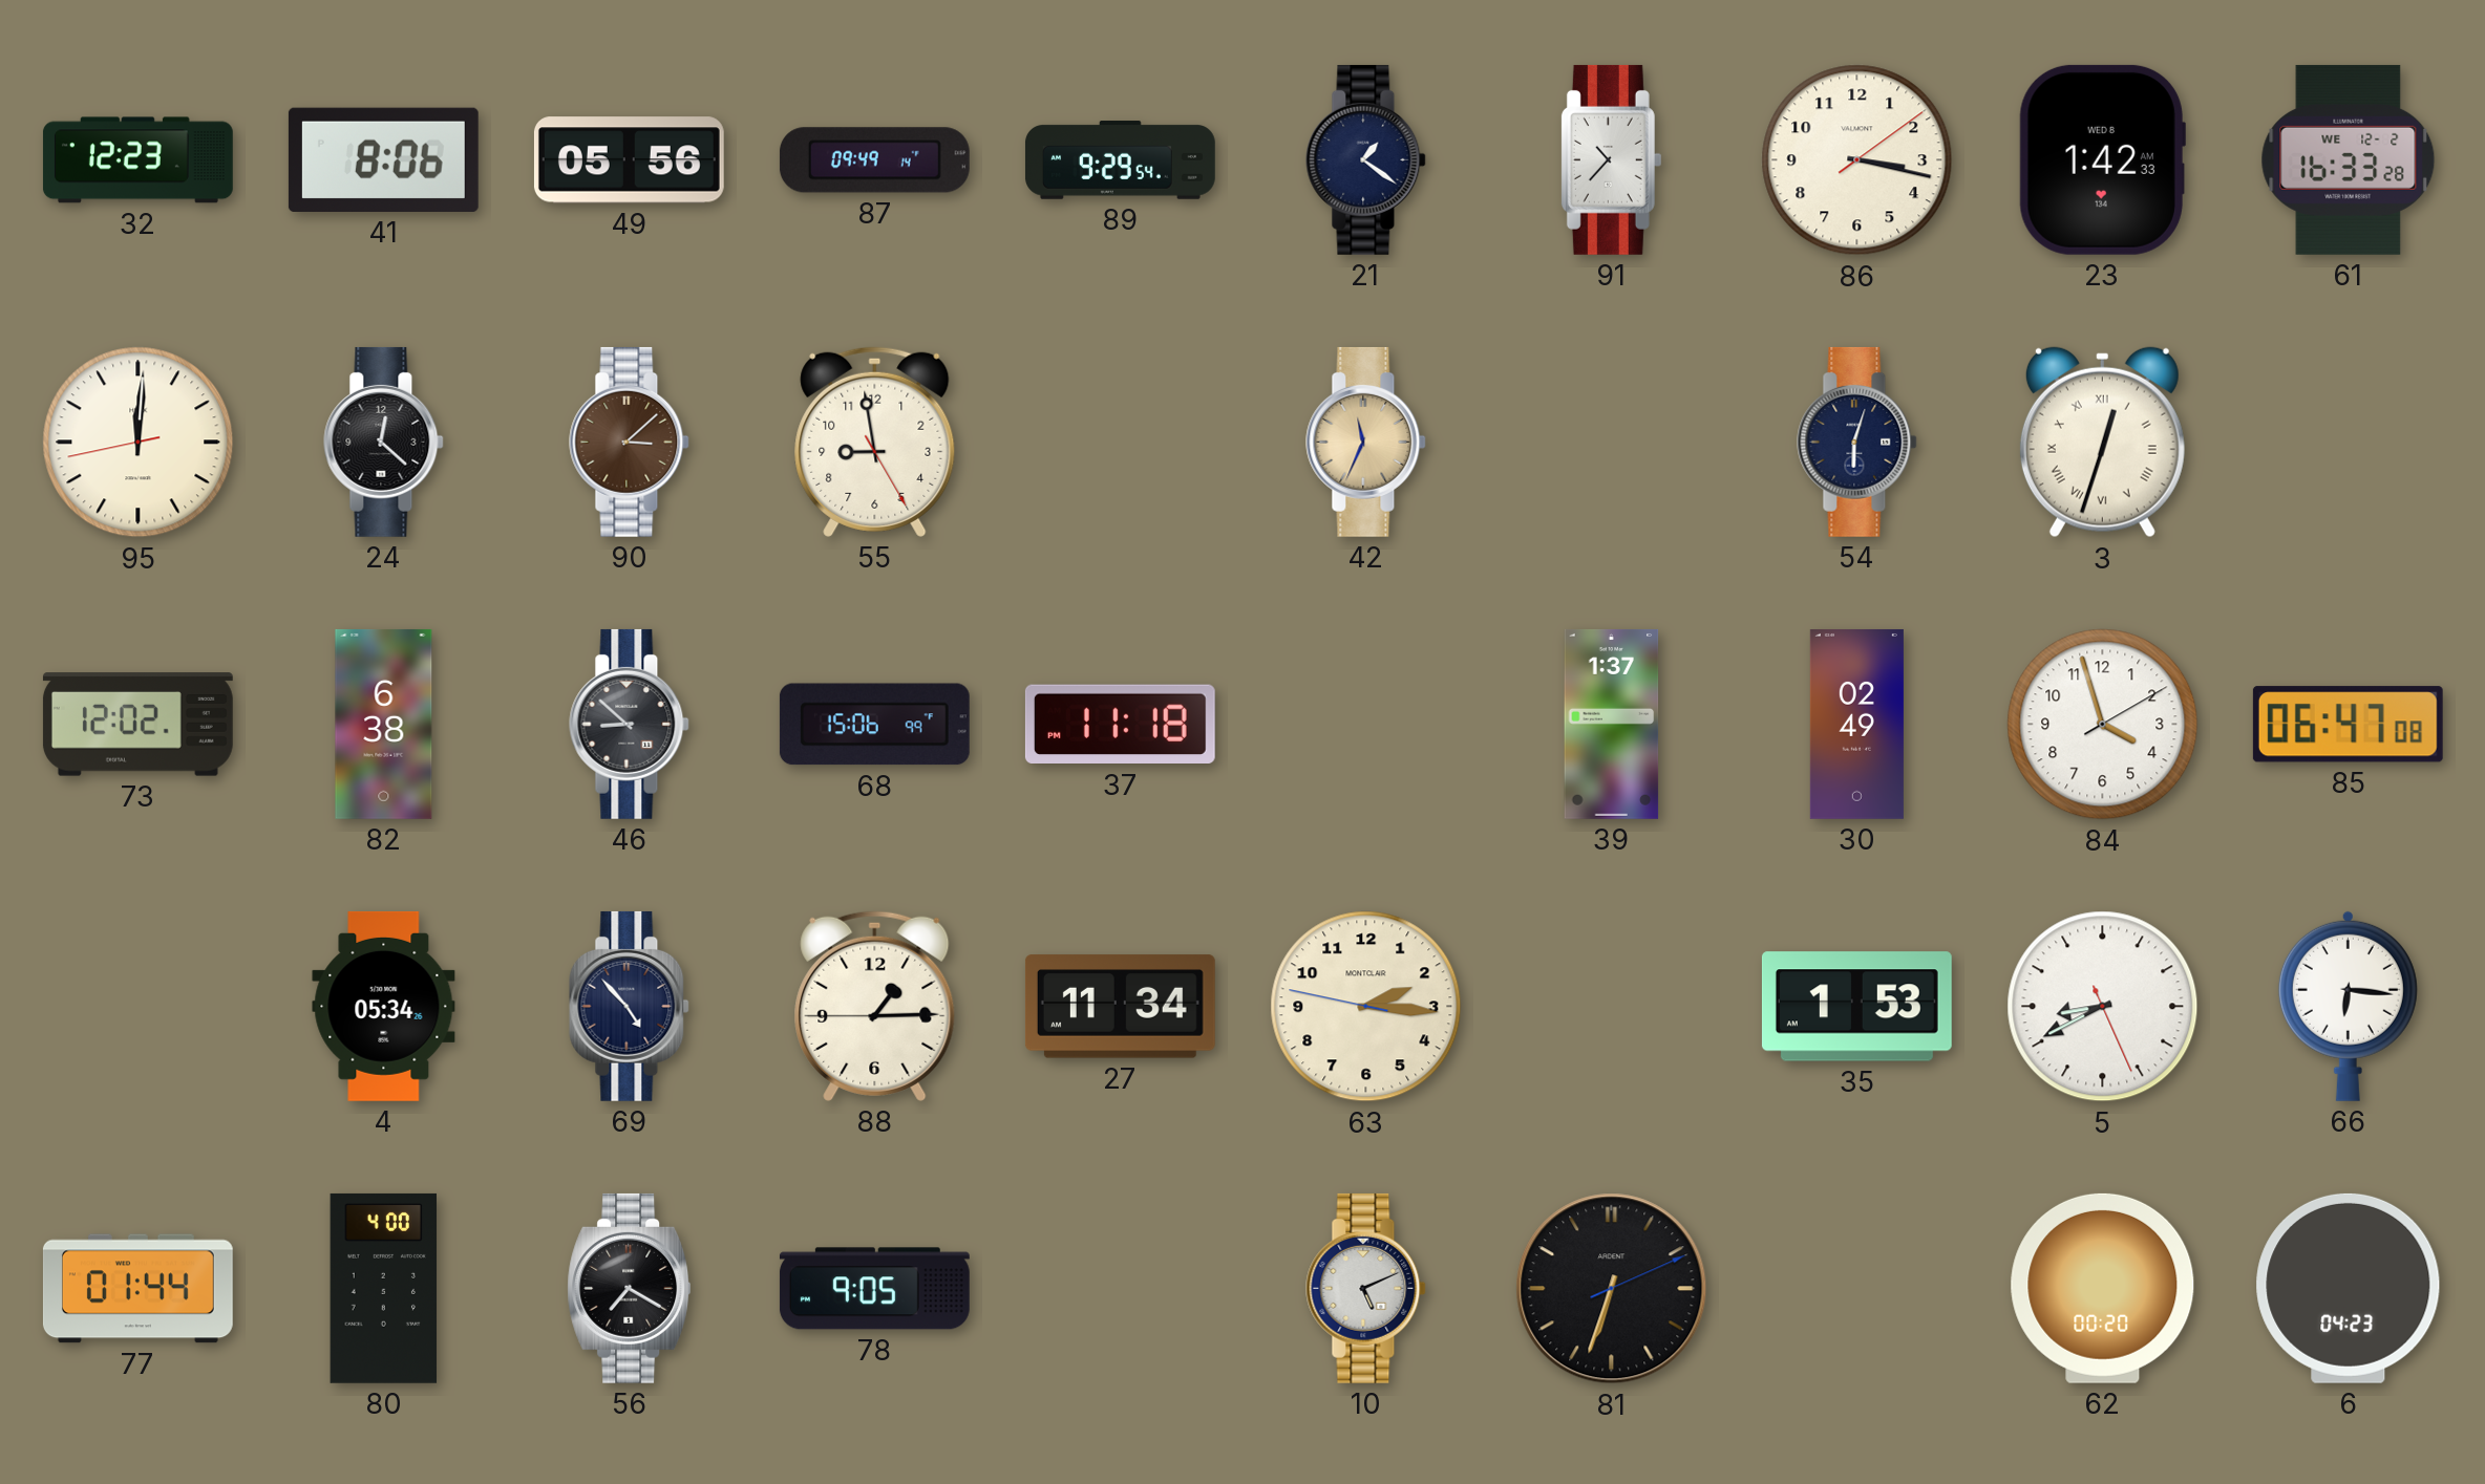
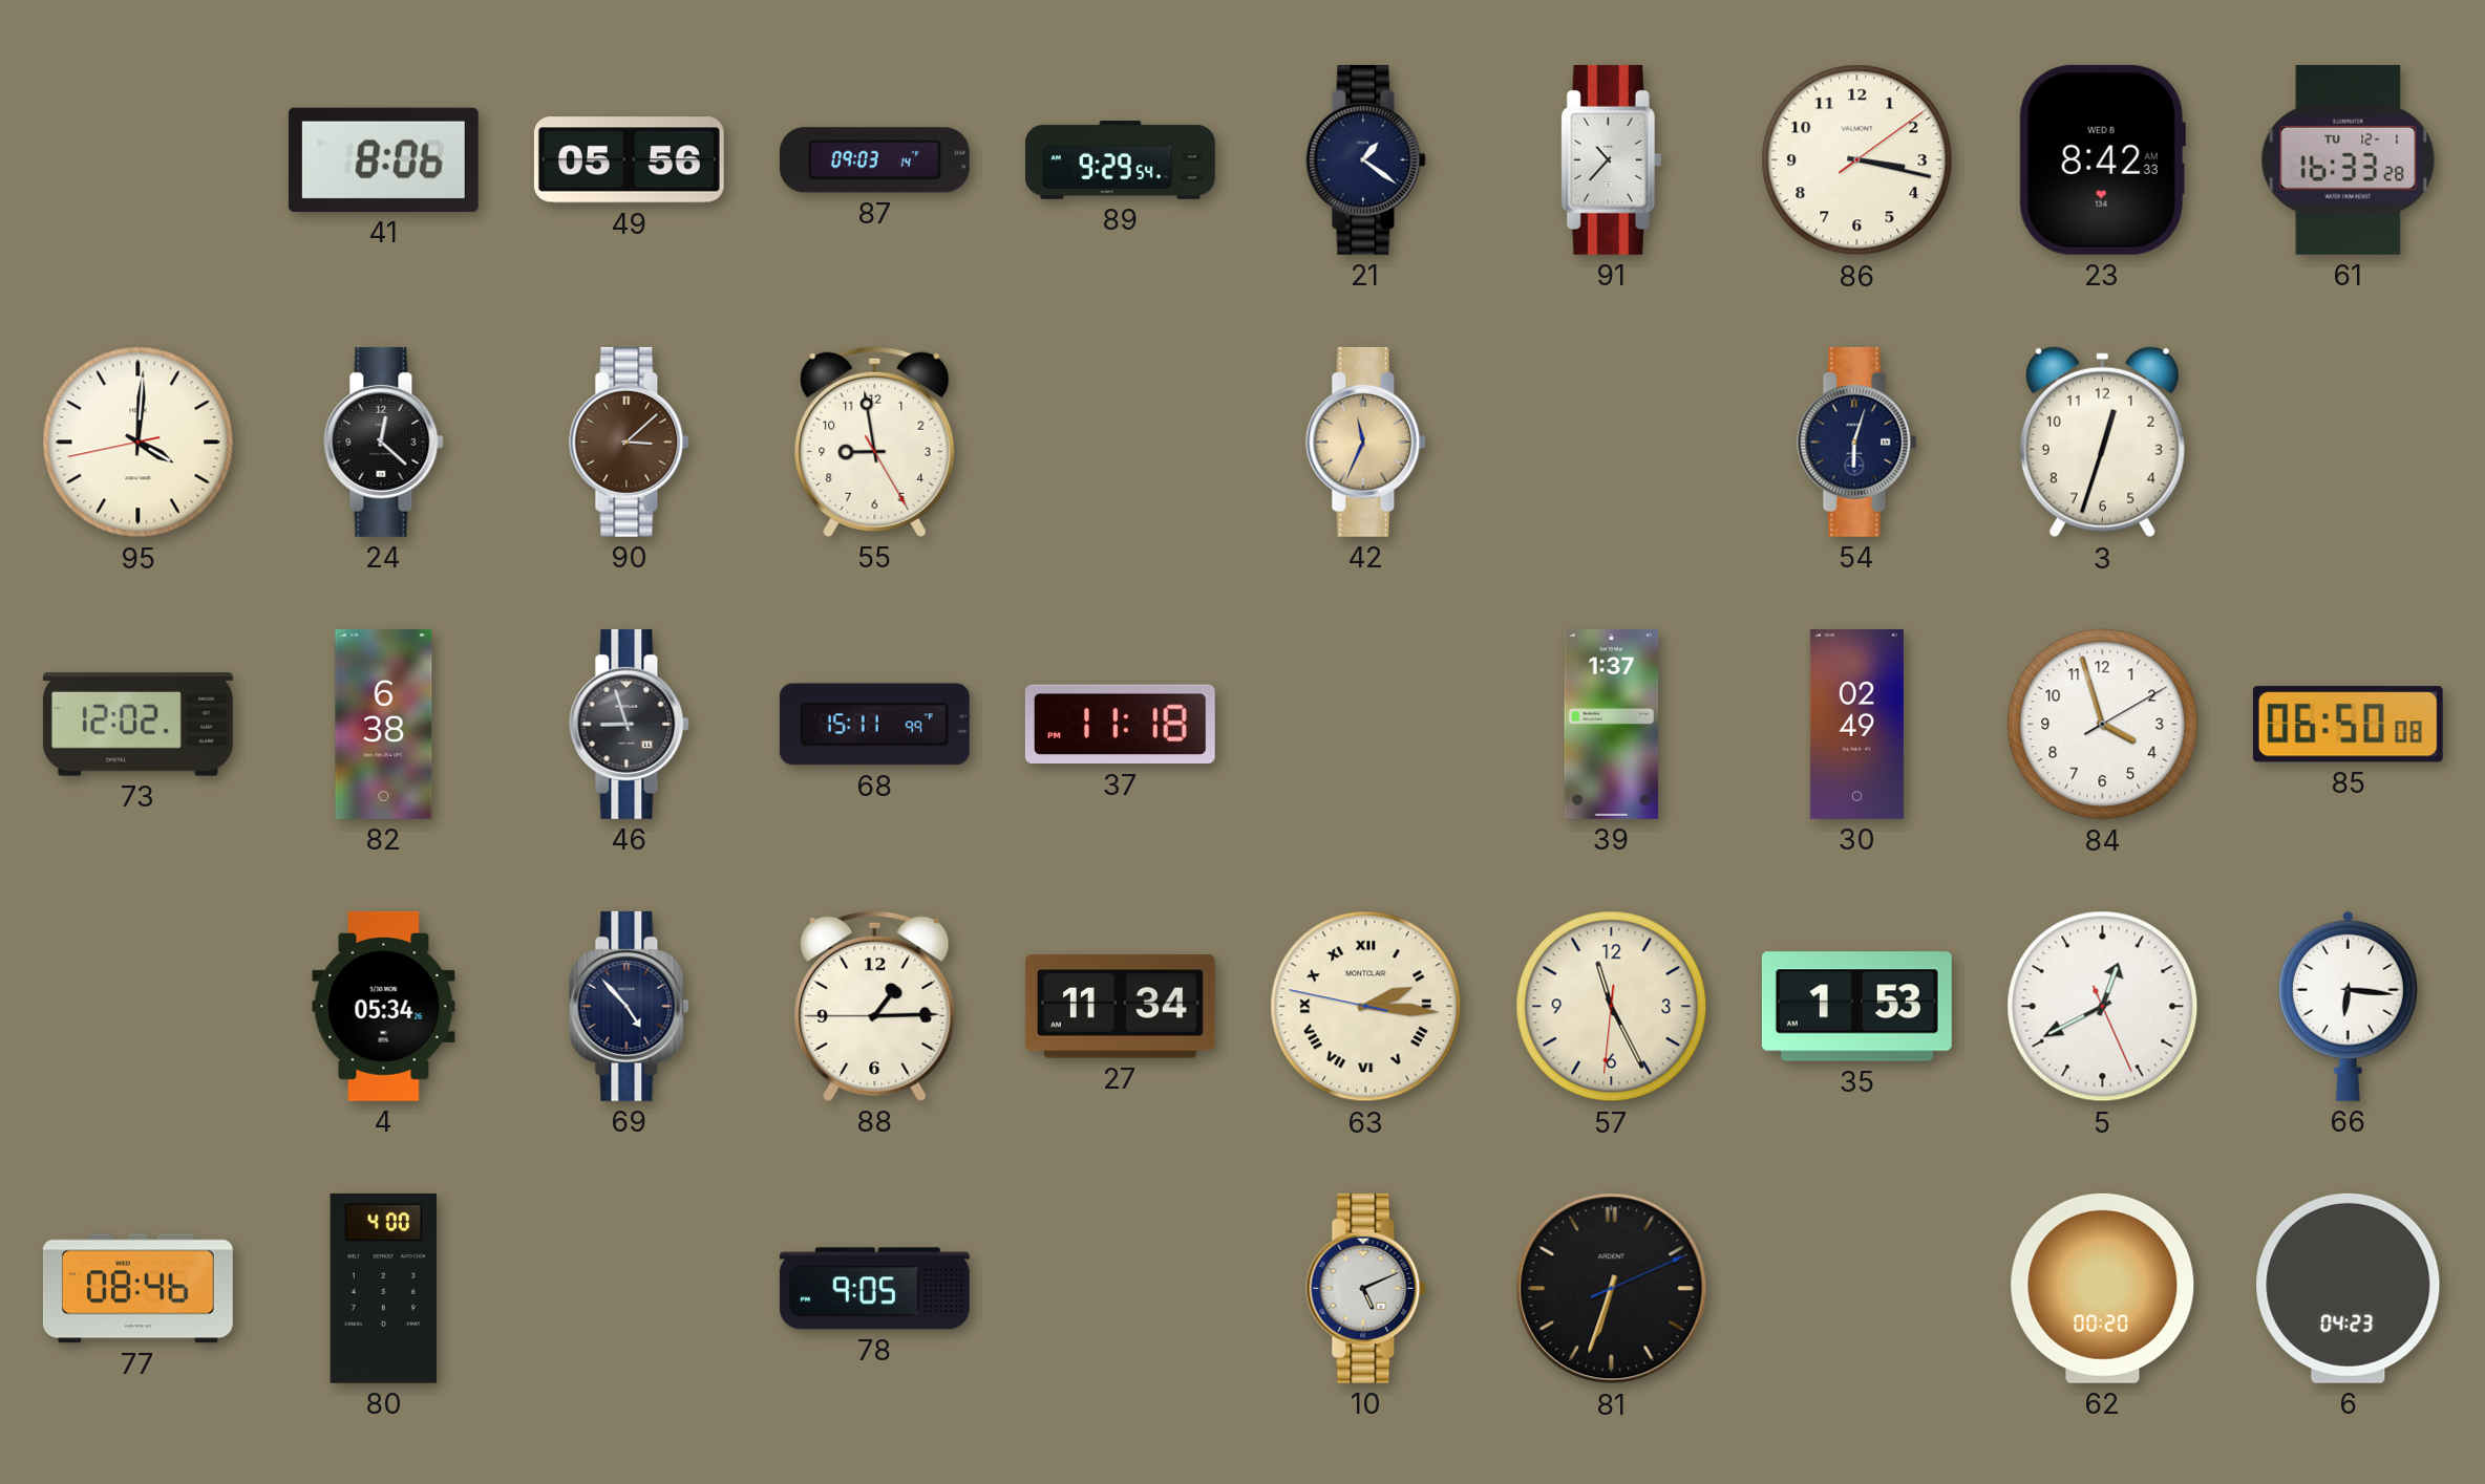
32: 12:23 -> none
87: 09:49 -> 09:03
23: 1:42 -> 8:42
61 date: WE 12-2 -> TU 12-1
95: 12:00 -> 4:00
3 numerals: Roman -> Arabic
46: 8:52 -> 8:57
68: 15:06 -> 15:11
85: 06:47 -> 06:50
63 numerals: Arabic -> Roman
57: none -> 11:25
5: 8:40 -> 12:40
77: 01:44 -> 08:46
56: 7:20 -> none
